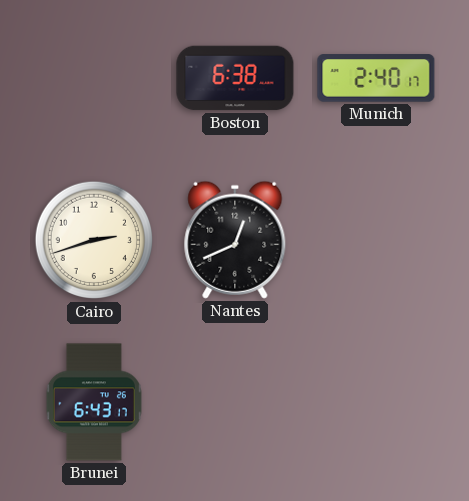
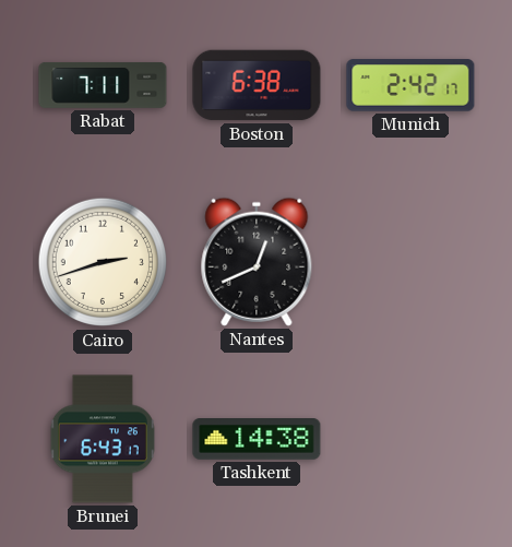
Rabat: none -> 7:11
Munich: 2:40 -> 2:42
Tashkent: none -> 14:38
